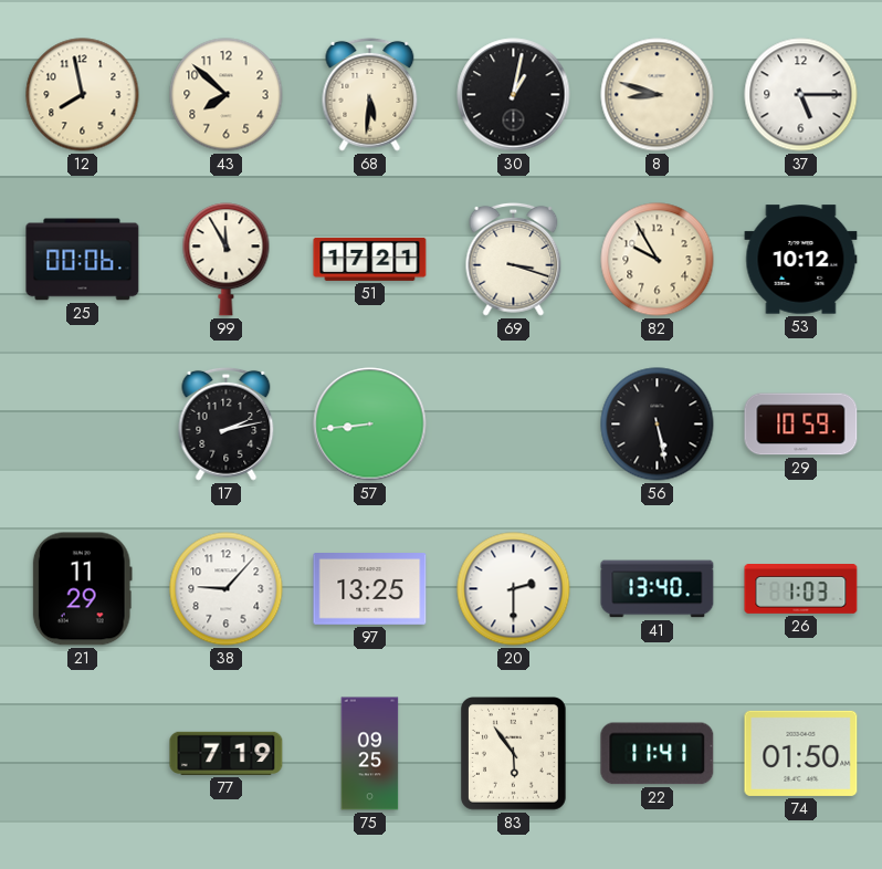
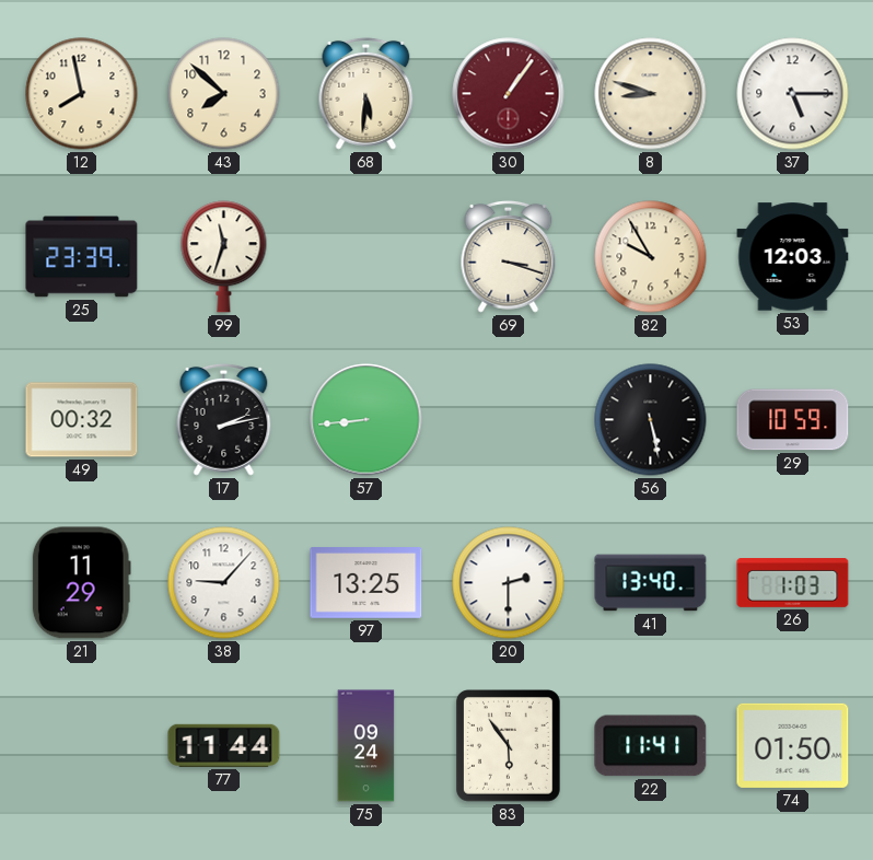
30: 1:02 -> 1:06
30 dial: black -> burgundy
25: 00:06 -> 23:39
99: 11:55 -> 11:33
51: 17:21 -> none
53: 10:12 -> 12:03
49: none -> 00:32
77: 7:19 -> 11:44
75: 09:25 -> 09:24
